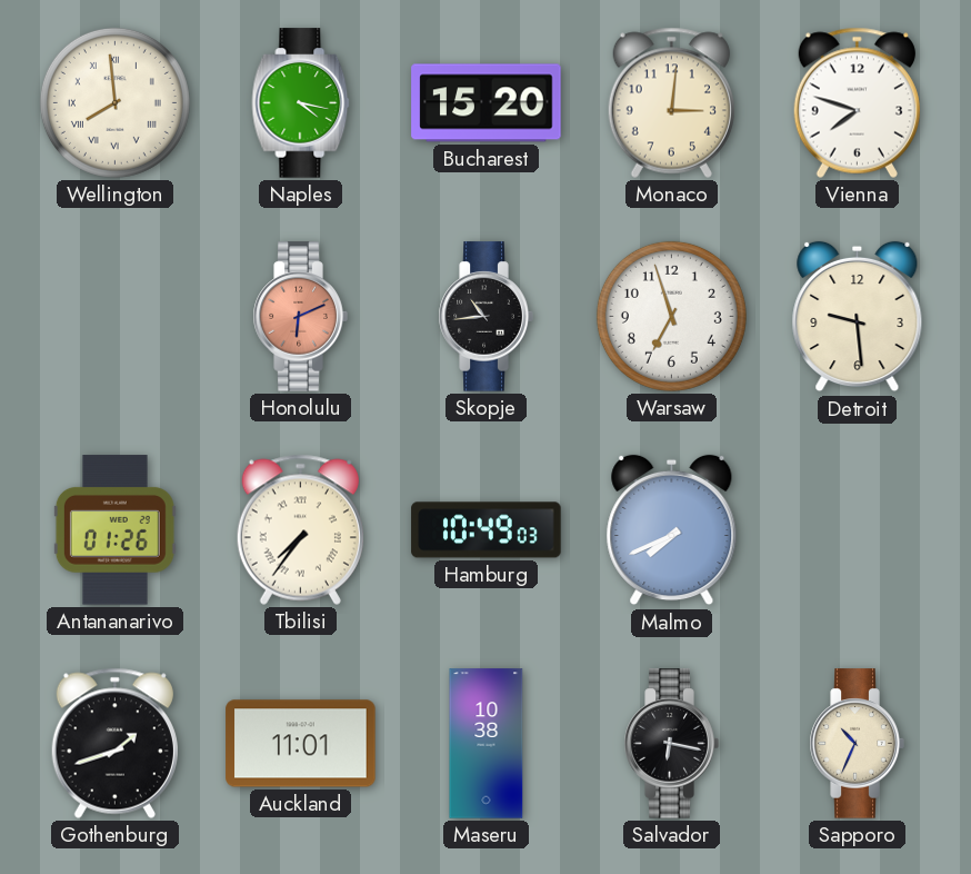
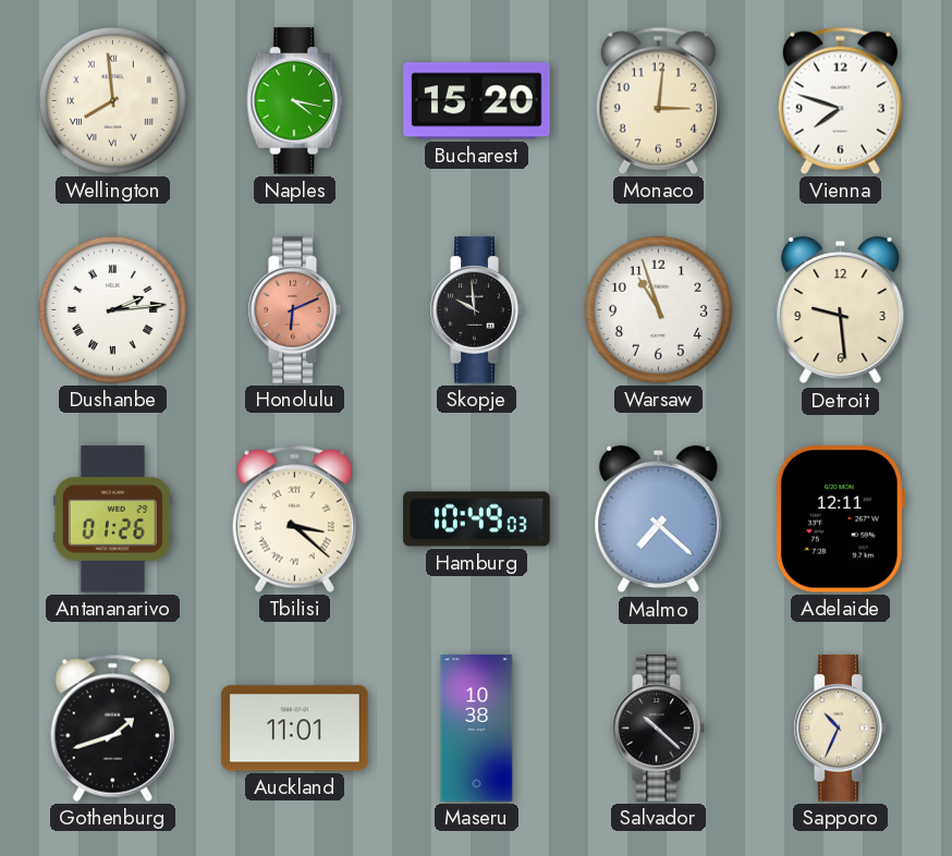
Dushanbe: none -> 2:14
Skopje: 10:44 -> 9:59
Warsaw: 6:57 -> 10:57
Tbilisi: 7:36 -> 3:22
Malmo: 7:41 -> 7:22
Adelaide: none -> 12:11
Salvador: 6:17 -> 10:22
